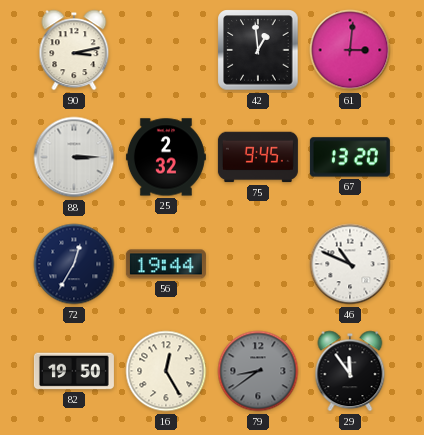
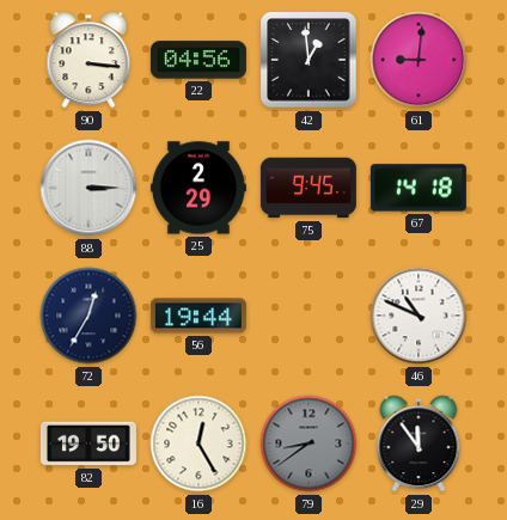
90: 3:13 -> 3:16
22: none -> 04:56
61: 3:01 -> 9:01
25: 2:32 -> 2:29
67: 13:20 -> 14:18
